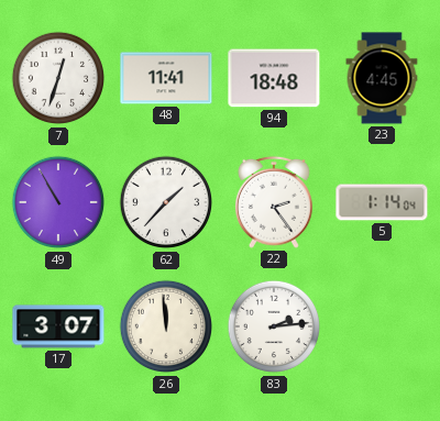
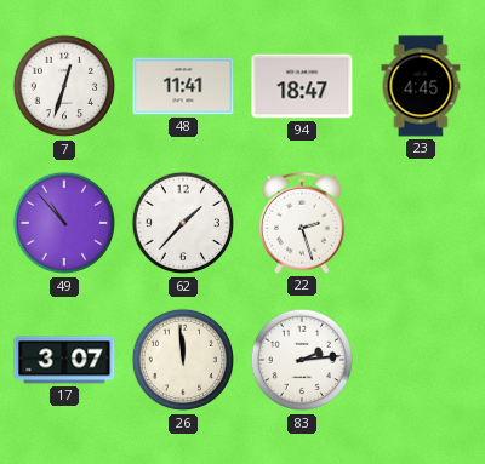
94: 18:48 -> 18:47
49: 10:55 -> 10:53
22: 2:24 -> 2:27
5: 1:14 -> none
